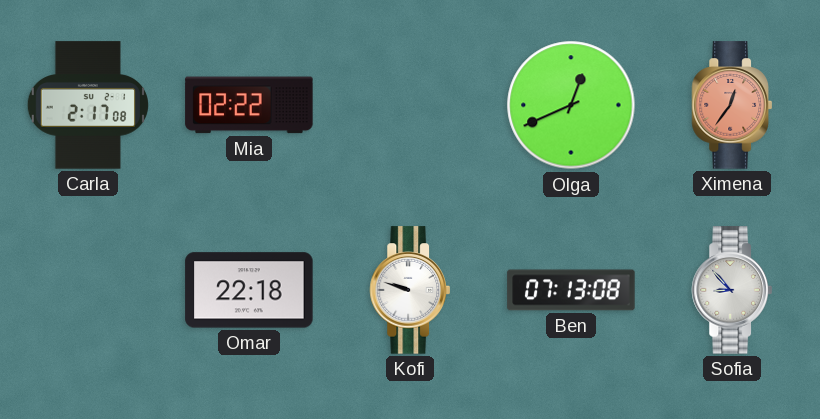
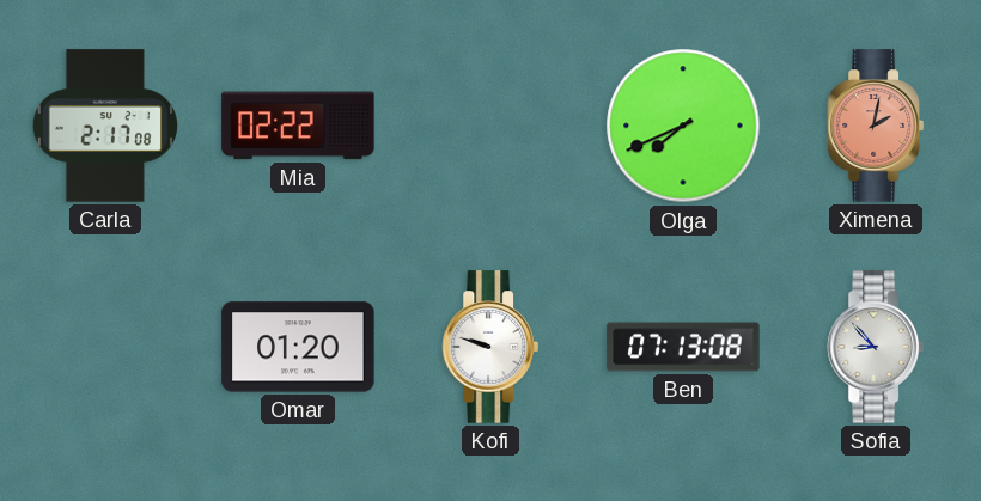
Olga: 12:41 -> 7:41
Ximena: 12:36 -> 2:02
Omar: 22:18 -> 01:20
